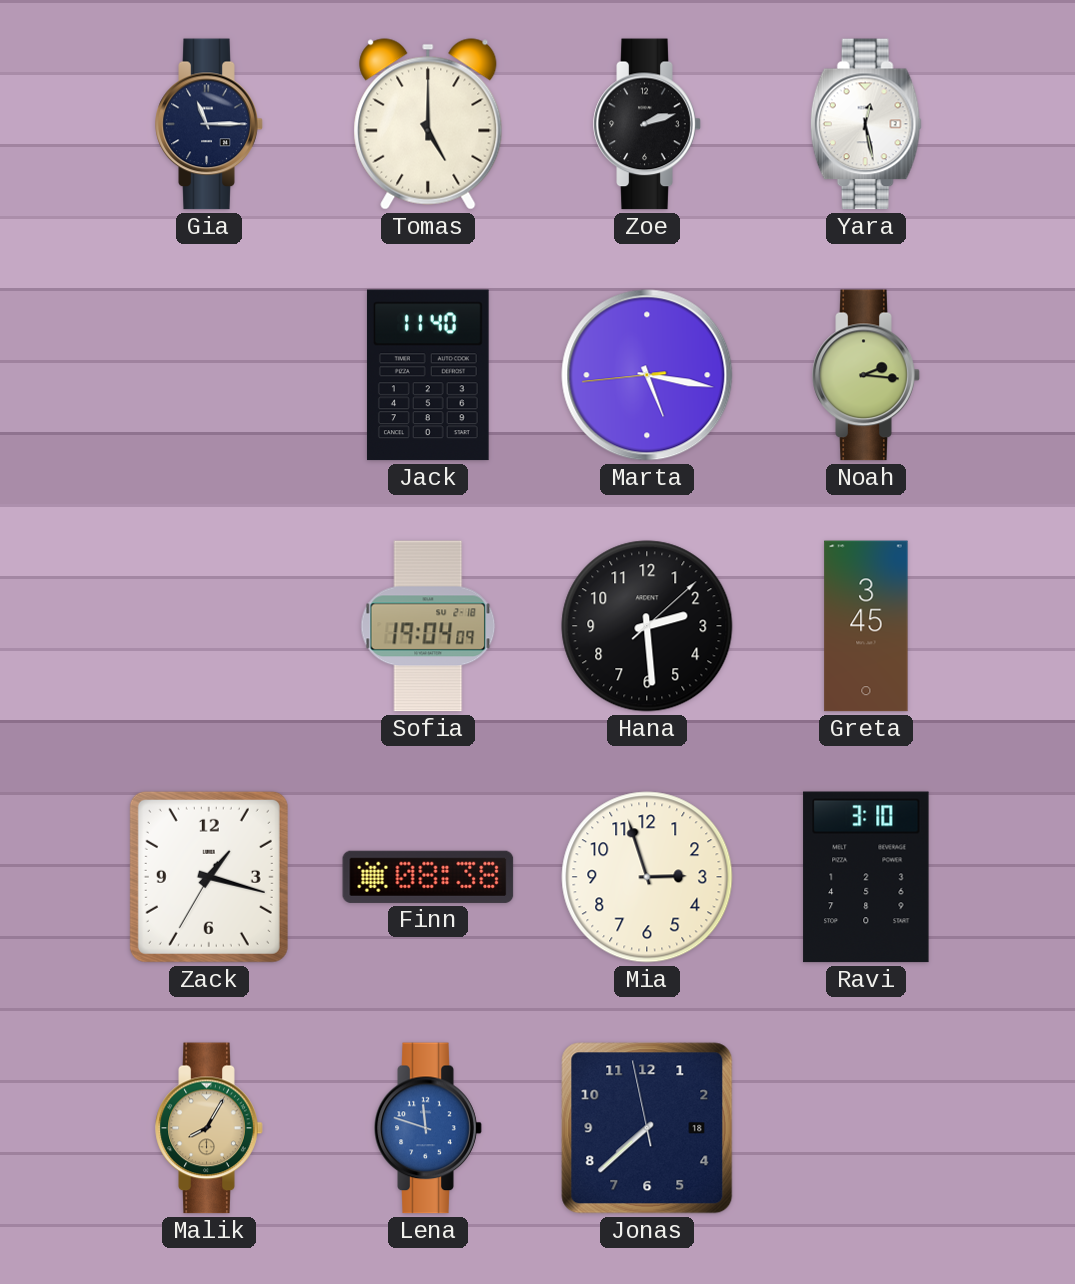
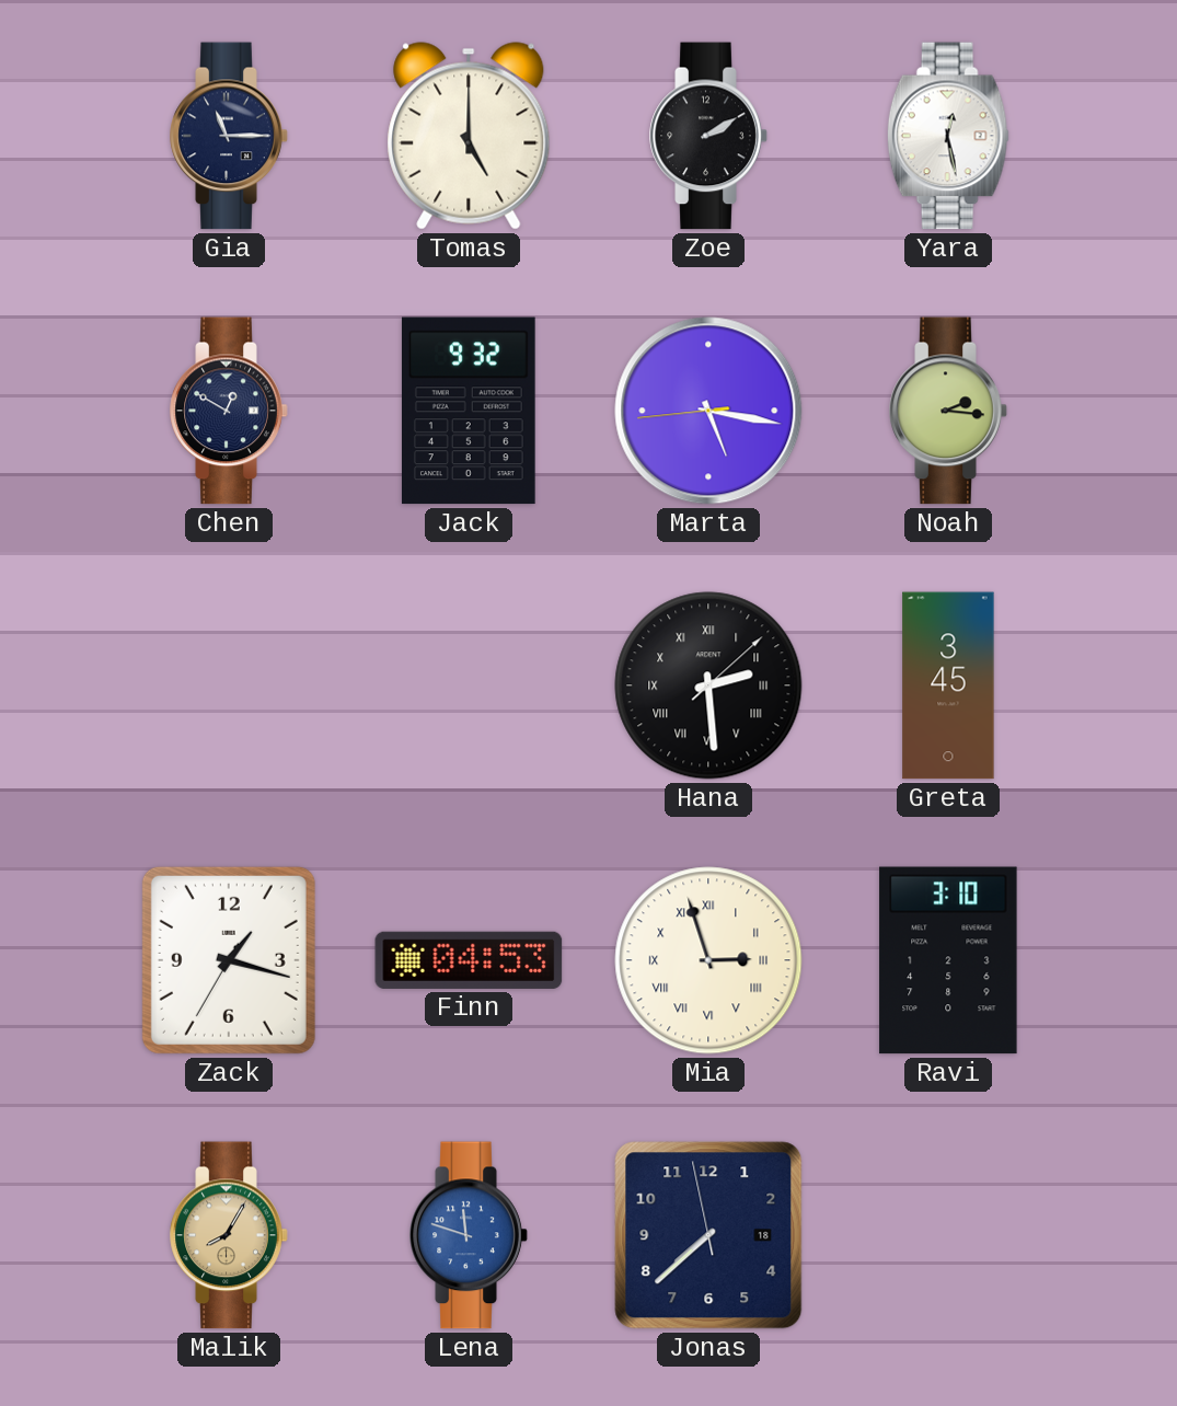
Zoe: 2:12 -> 2:10
Chen: none -> 12:50
Jack: 11:40 -> 9:32
Sofia: 19:04 -> none
Hana numerals: Arabic -> Roman
Finn: 08:38 -> 04:53
Mia numerals: Arabic -> Roman
